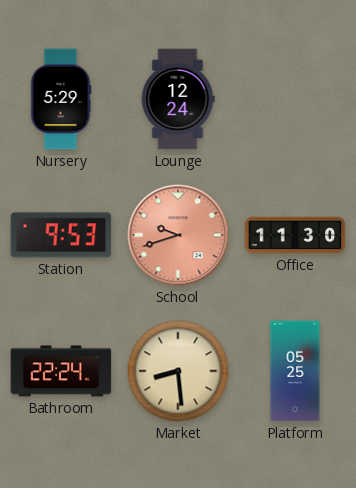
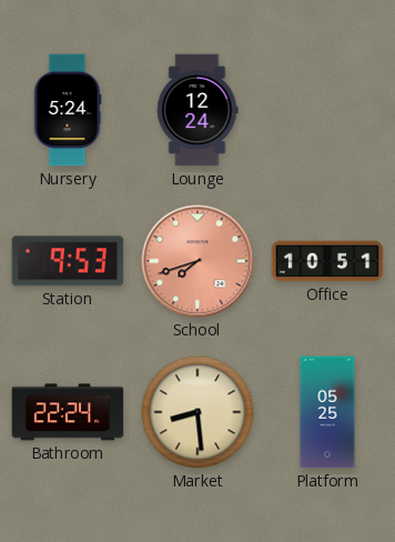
Nursery: 5:29 -> 5:24
School: 9:42 -> 7:42
Office: 11:30 -> 10:51
